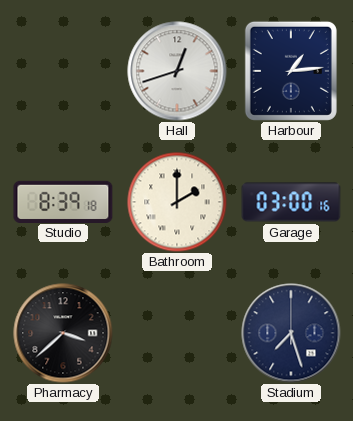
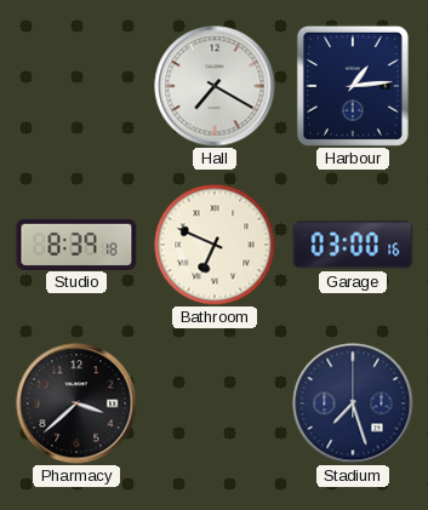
Hall: 12:42 -> 7:20
Bathroom: 2:00 -> 6:49
